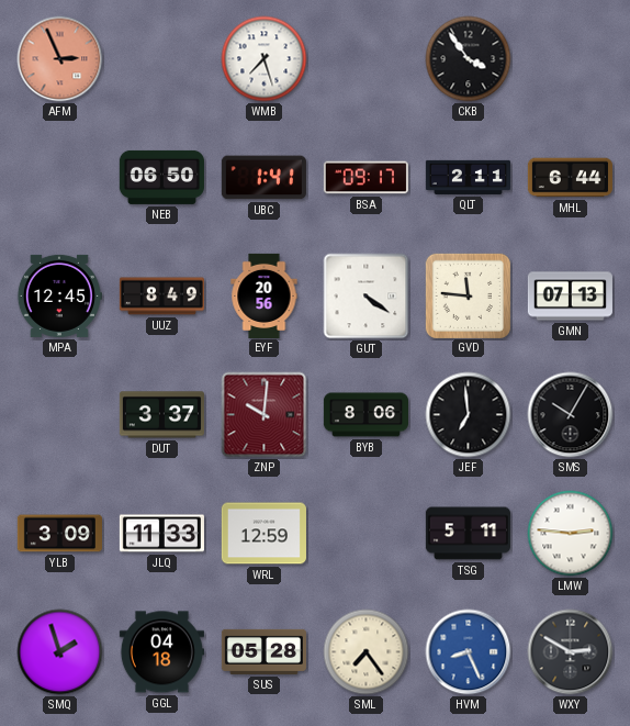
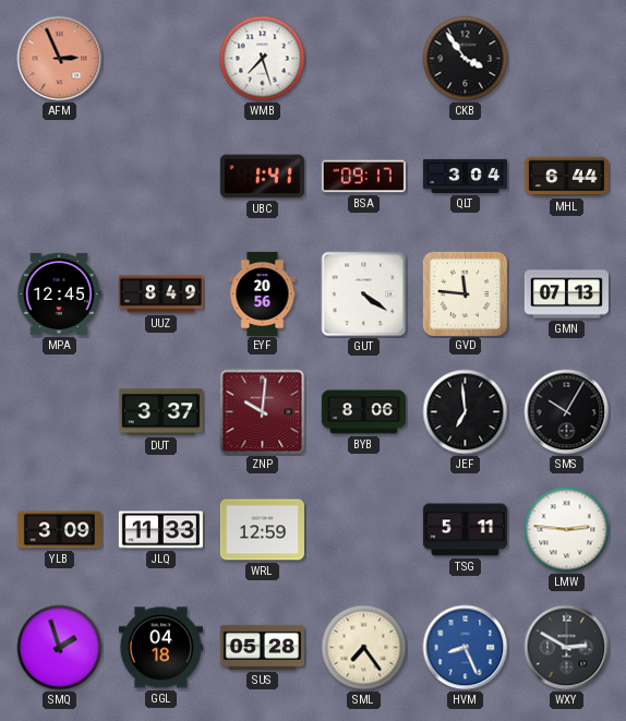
NEB: 06:50 -> none
QLT: 2:11 -> 3:04
